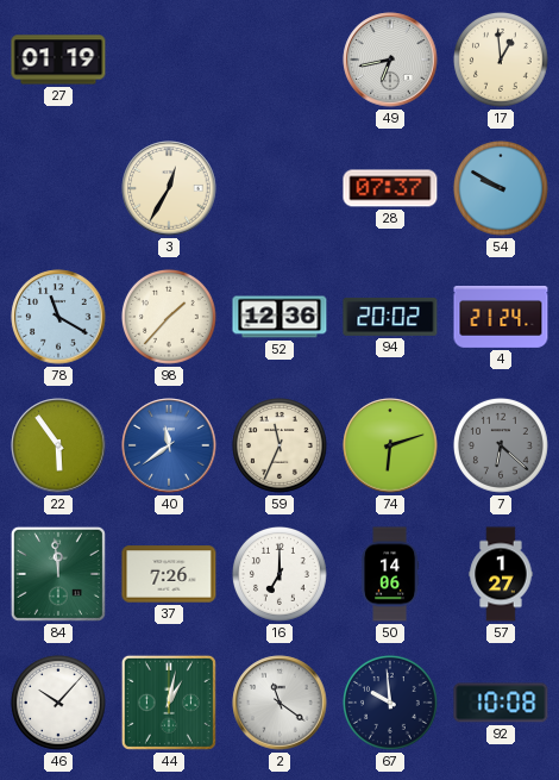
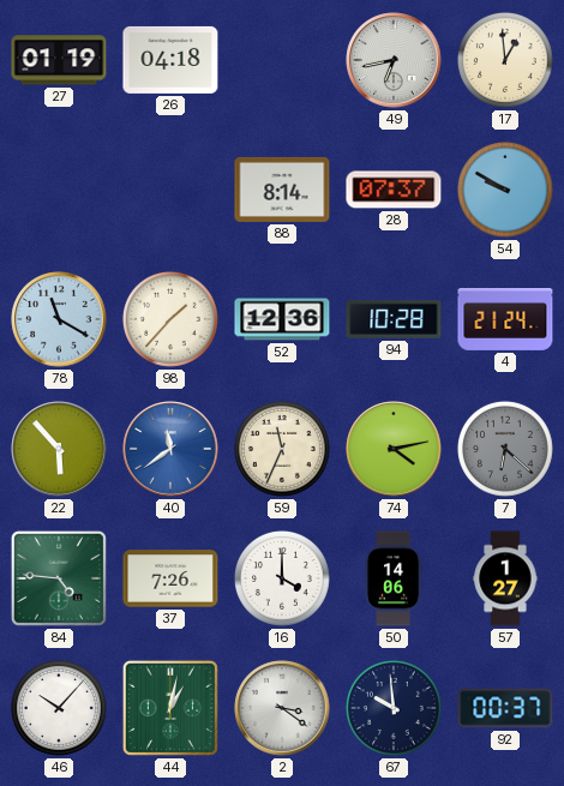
26: none -> 04:18
3: 12:35 -> none
88: none -> 8:14
94: 20:02 -> 10:28
22: 5:54 -> 5:53
74: 6:12 -> 4:13
84: 11:59 -> 4:46
16: 7:00 -> 4:00
2: 11:21 -> 3:21
92: 10:08 -> 00:37
